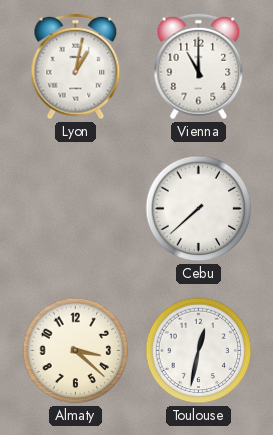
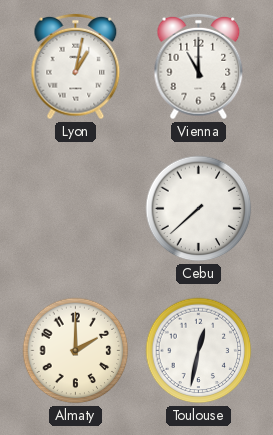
Almaty: 3:22 -> 2:00
